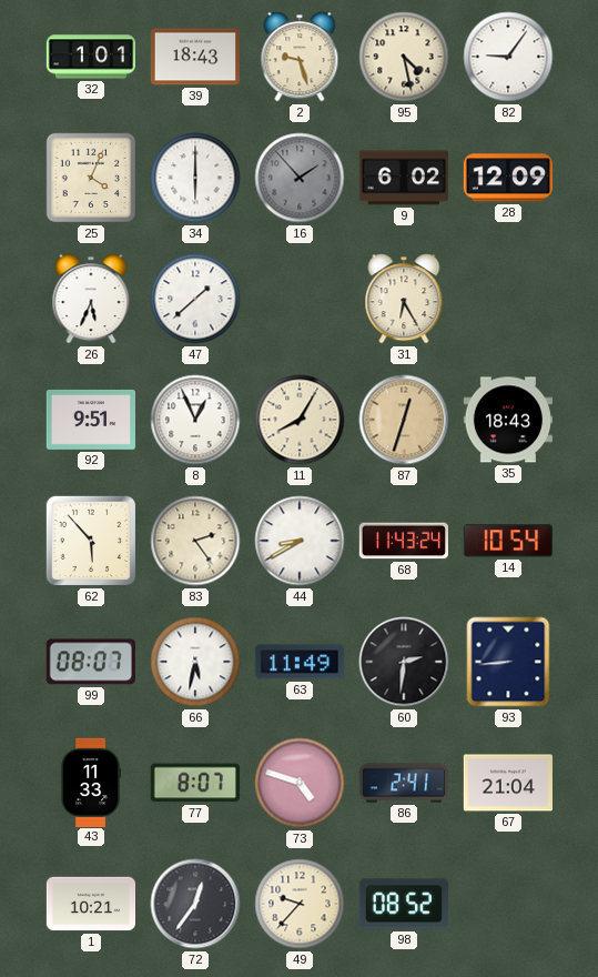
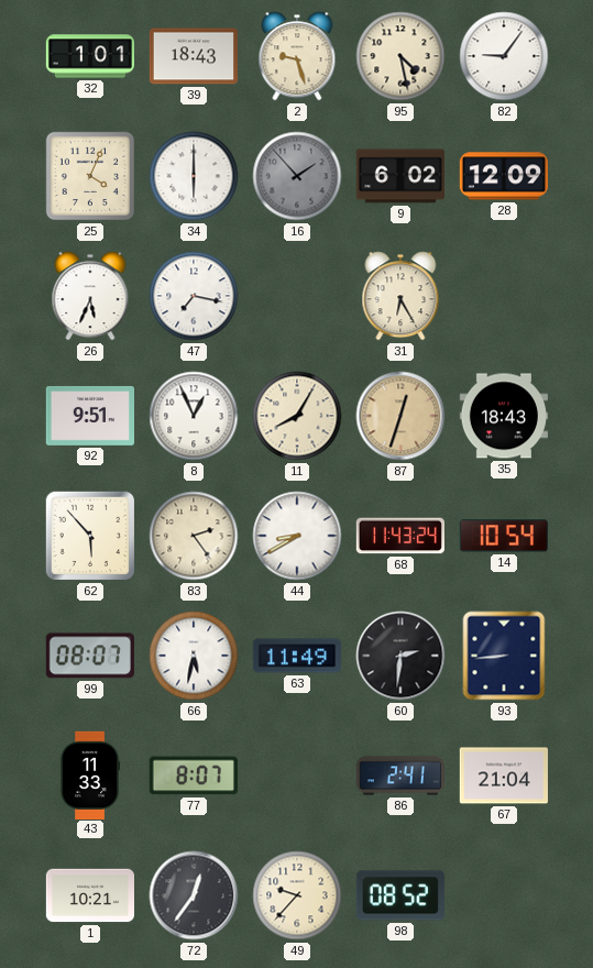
47: 1:38 -> 7:17
73: 4:48 -> none
